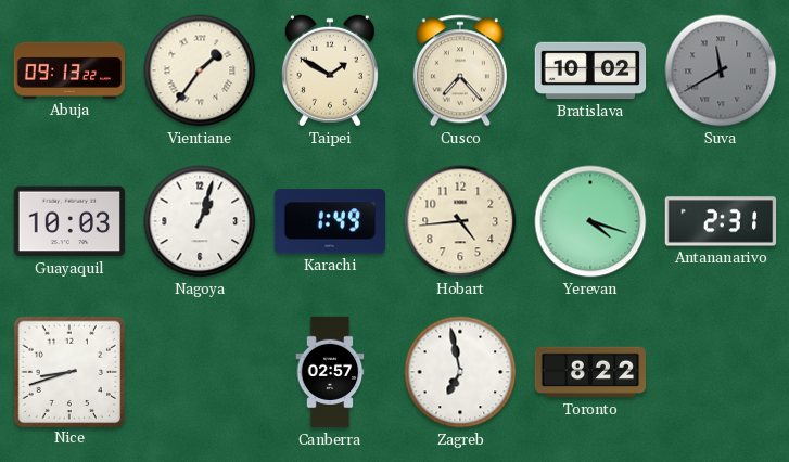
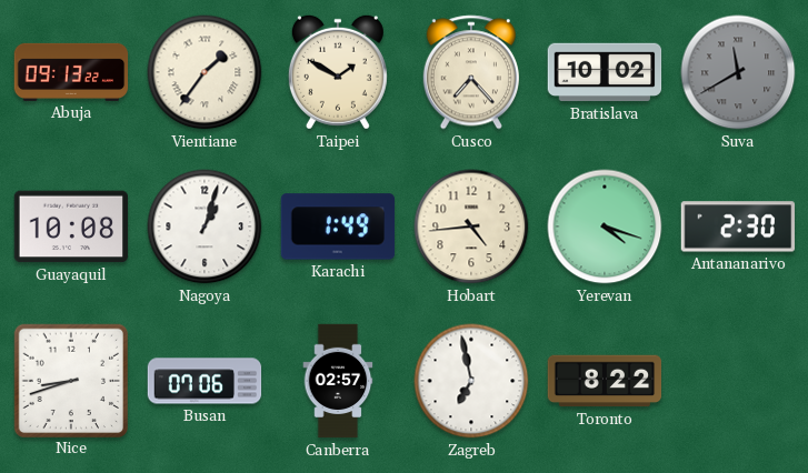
Guayaquil: 10:03 -> 10:08
Antananarivo: 2:31 -> 2:30
Busan: none -> 07:06
